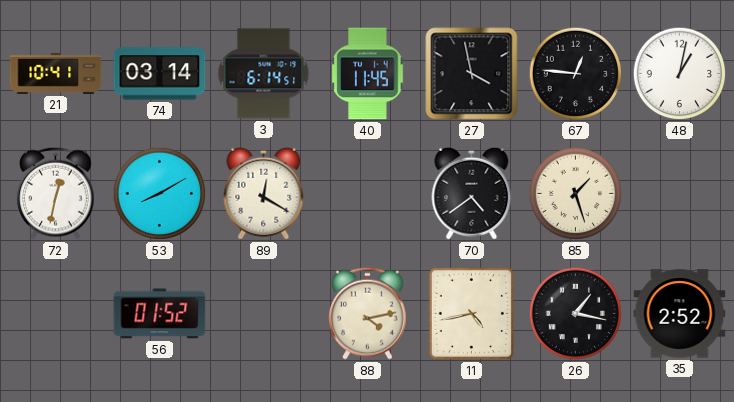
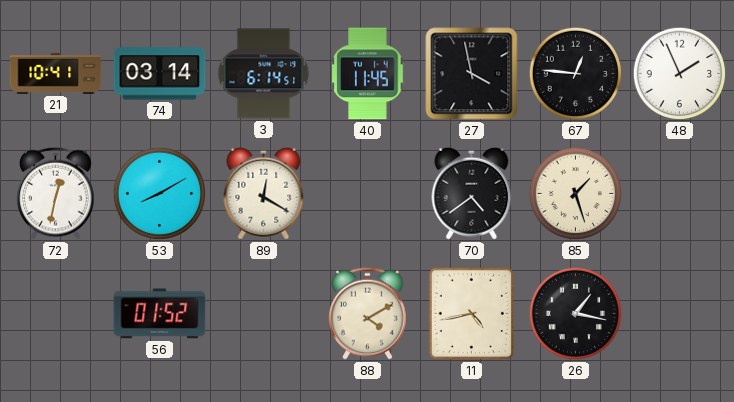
48: 1:02 -> 1:56
88: 4:13 -> 4:10
35: 2:52 -> none
